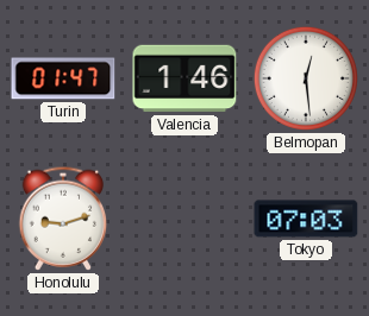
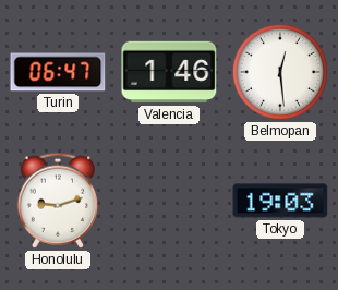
Turin: 01:47 -> 06:47
Tokyo: 07:03 -> 19:03
